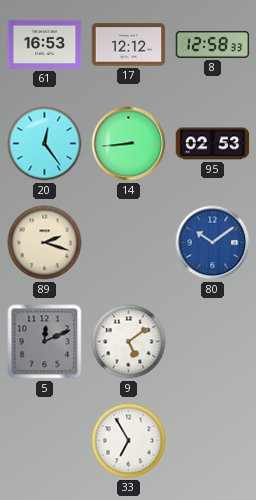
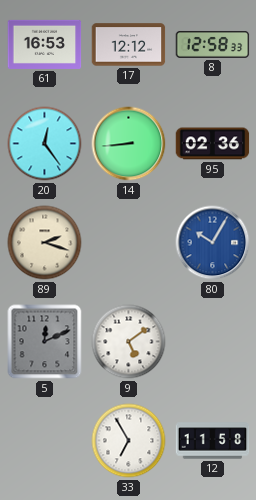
95: 02:53 -> 02:36
80: 10:09 -> 10:05
12: none -> 11:58
